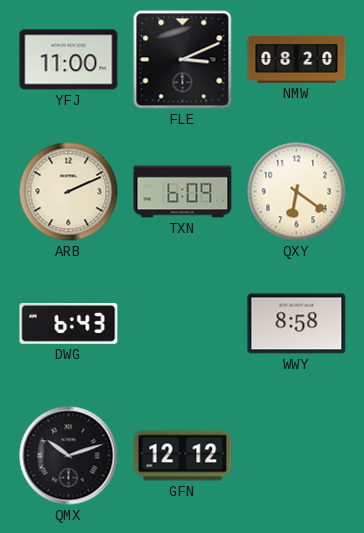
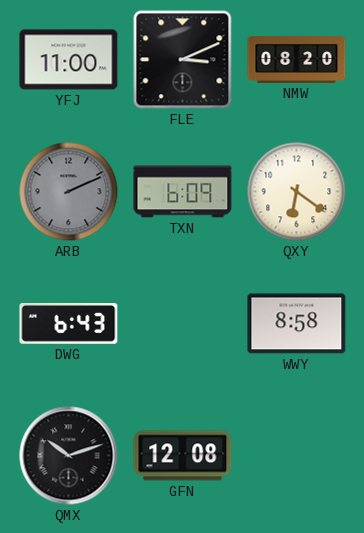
ARB dial: cream -> grey
GFN: 12:12 -> 12:08
